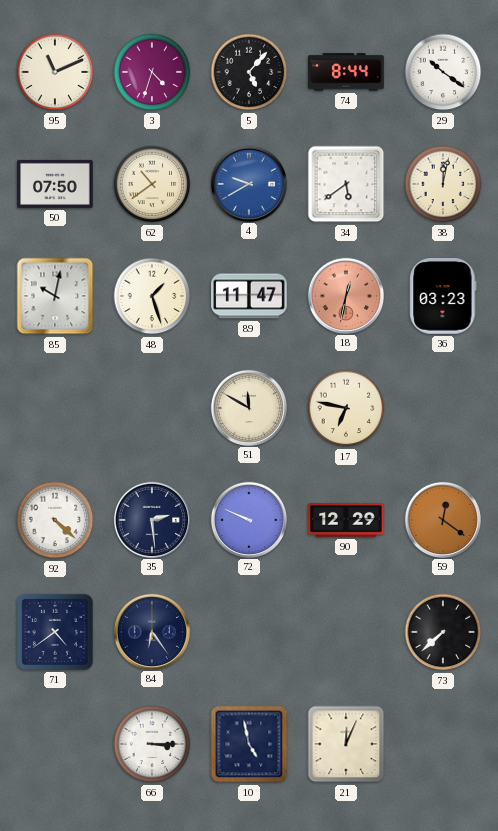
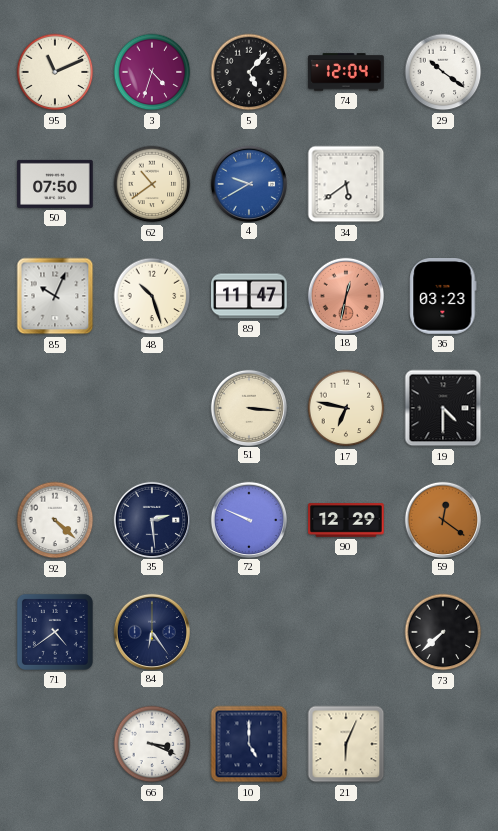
74: 8:44 -> 12:04
38: 12:02 -> none
85: 10:02 -> 10:04
48: 1:27 -> 10:27
51: 11:50 -> 3:16
19: none -> 4:30
66: 3:15 -> 3:19
10: 4:58 -> 5:00
21: 12:04 -> 6:04
